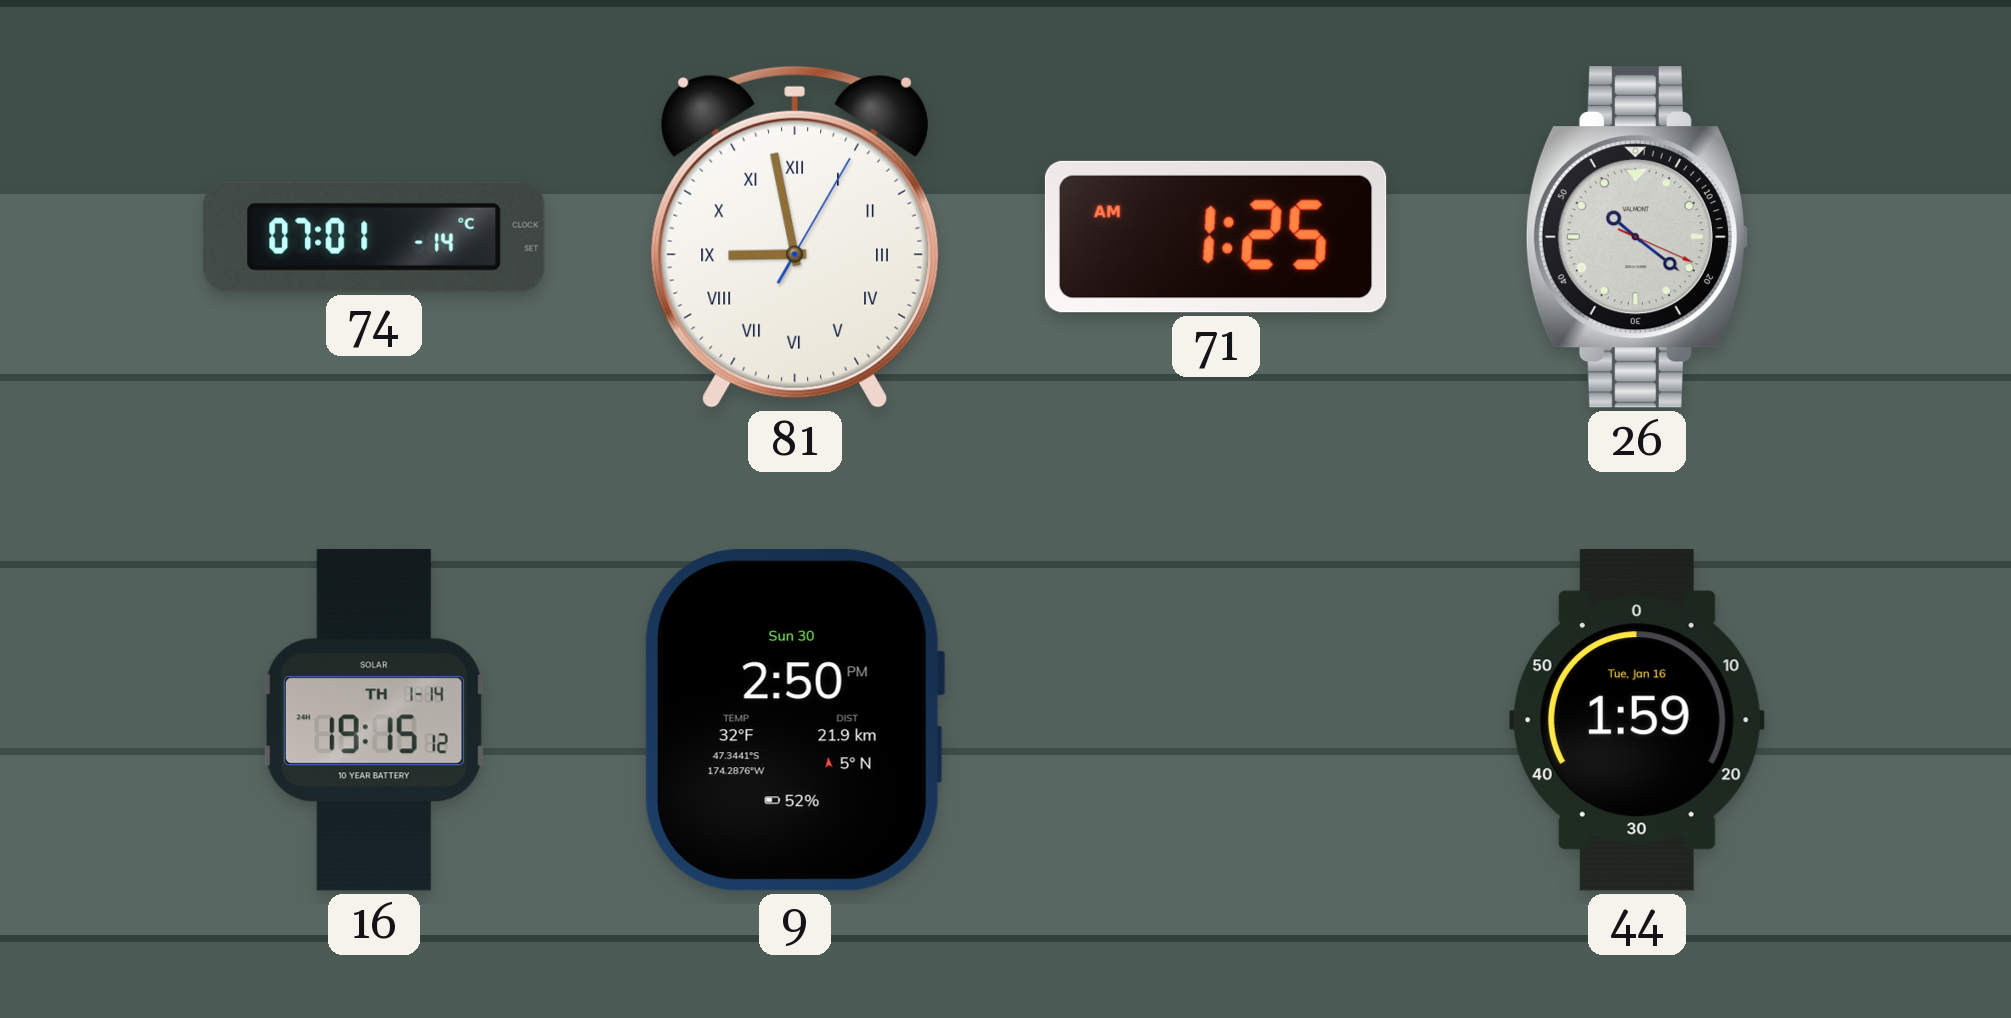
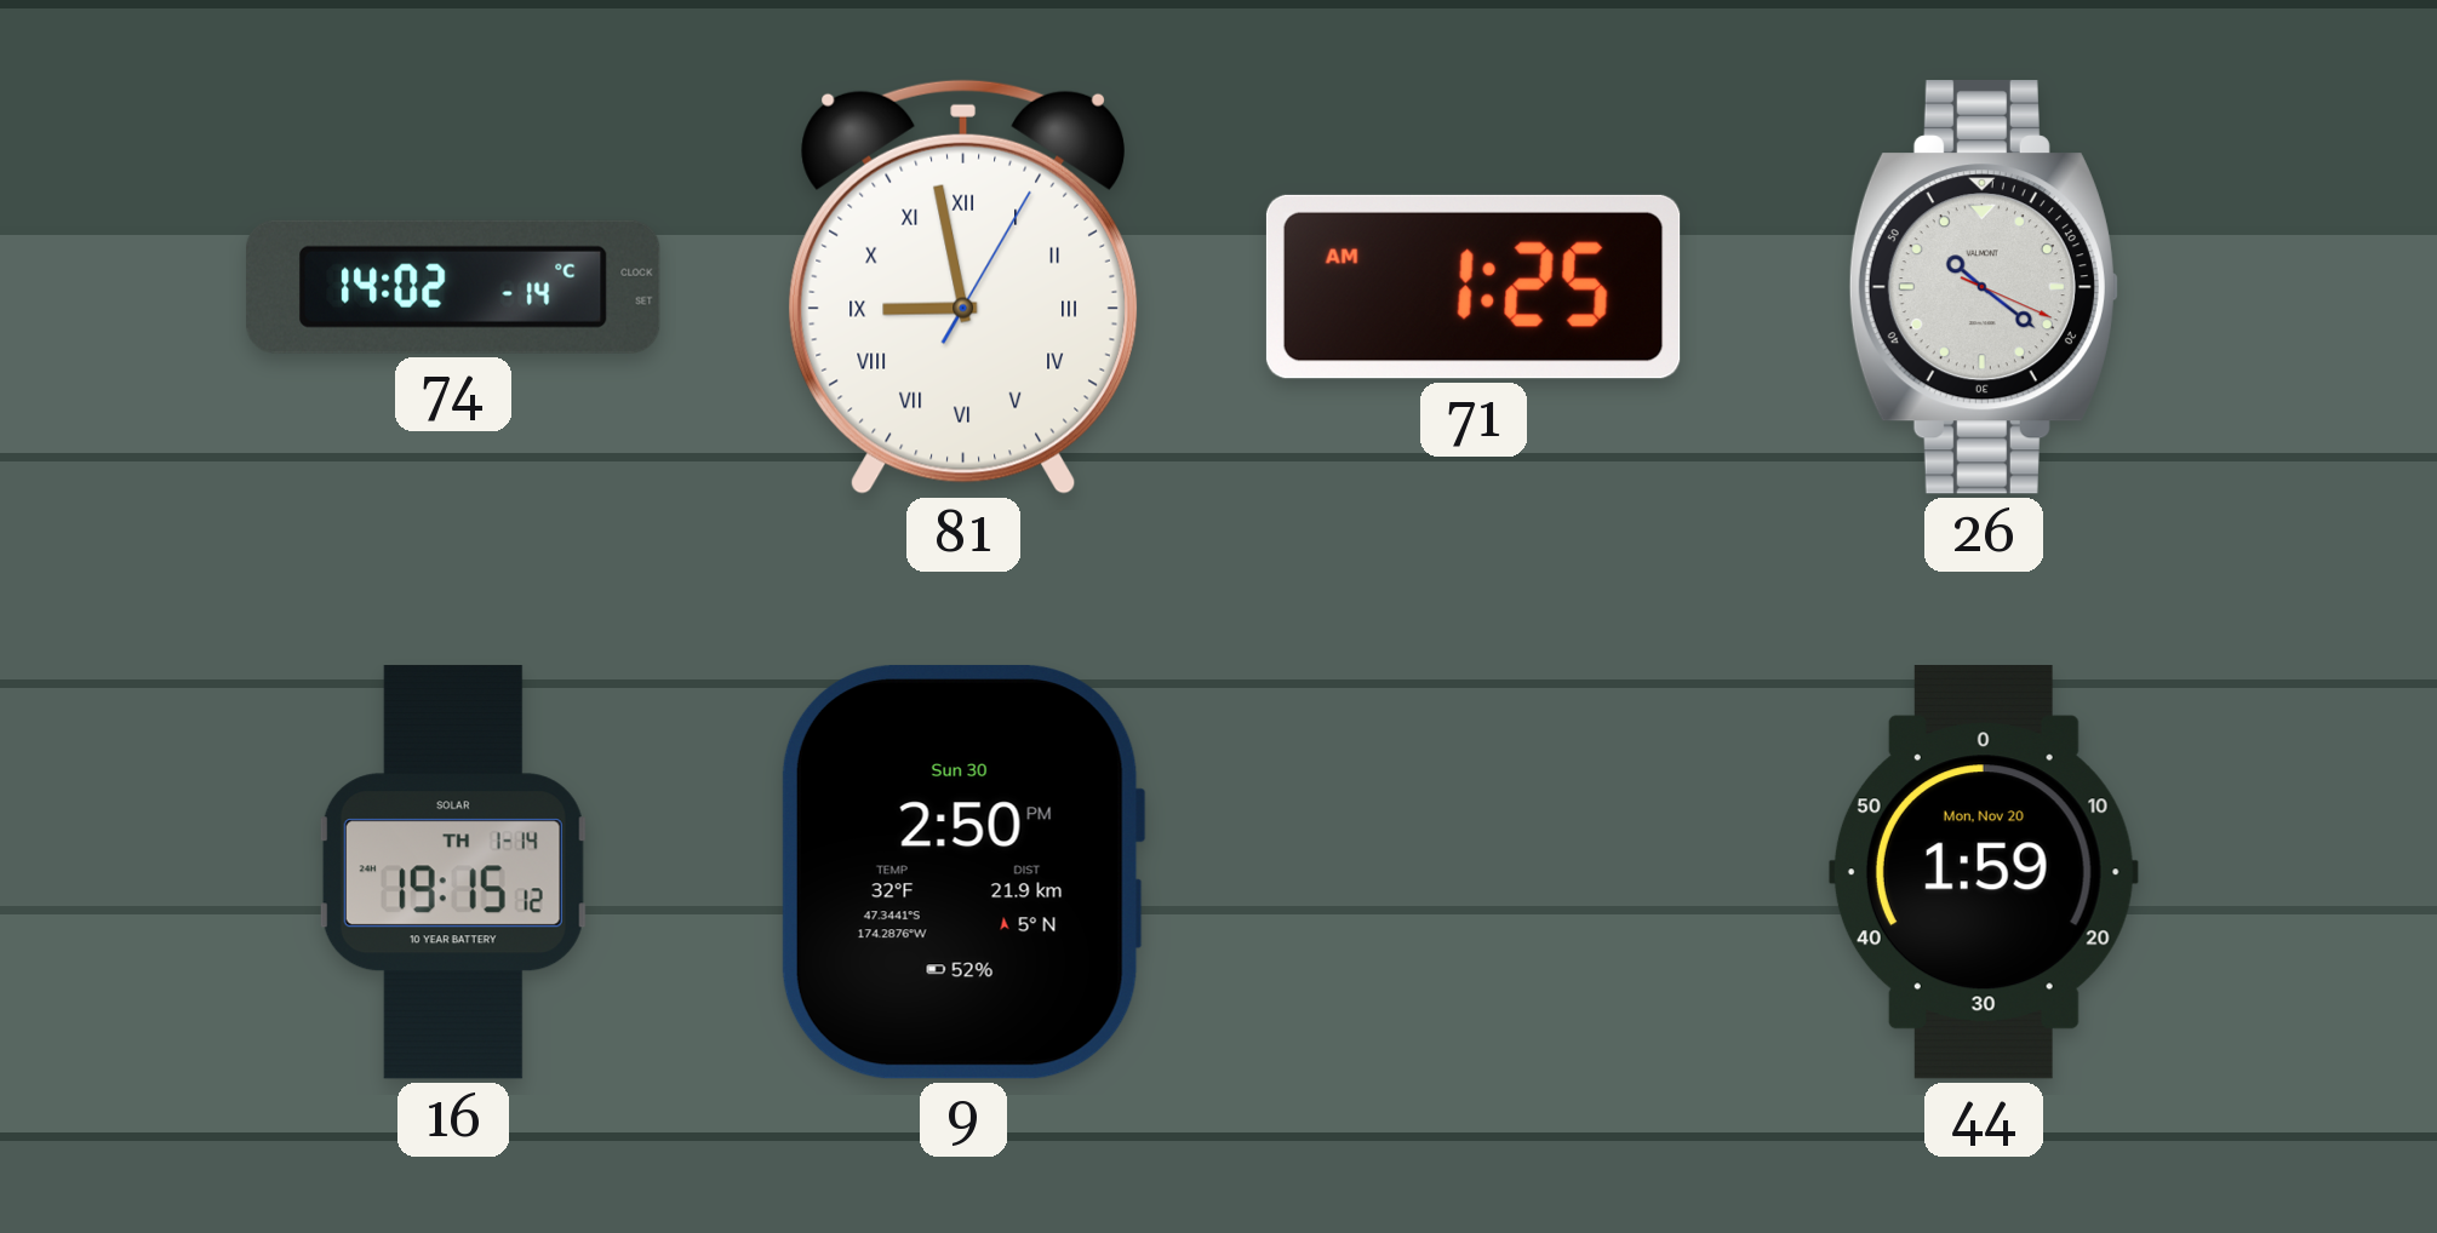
74: 07:01 -> 14:02
44 date: Tue, Jan 16 -> Mon, Nov 20
